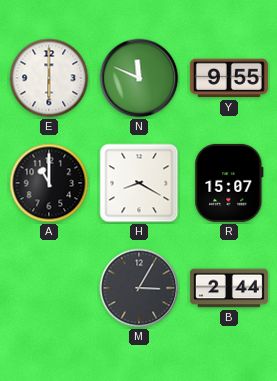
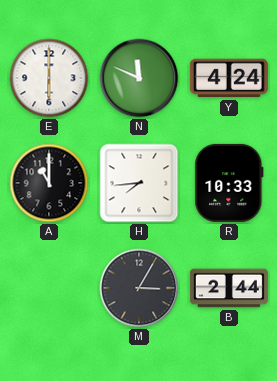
Y: 9:55 -> 4:24
H: 8:20 -> 7:44
R: 15:07 -> 10:33
